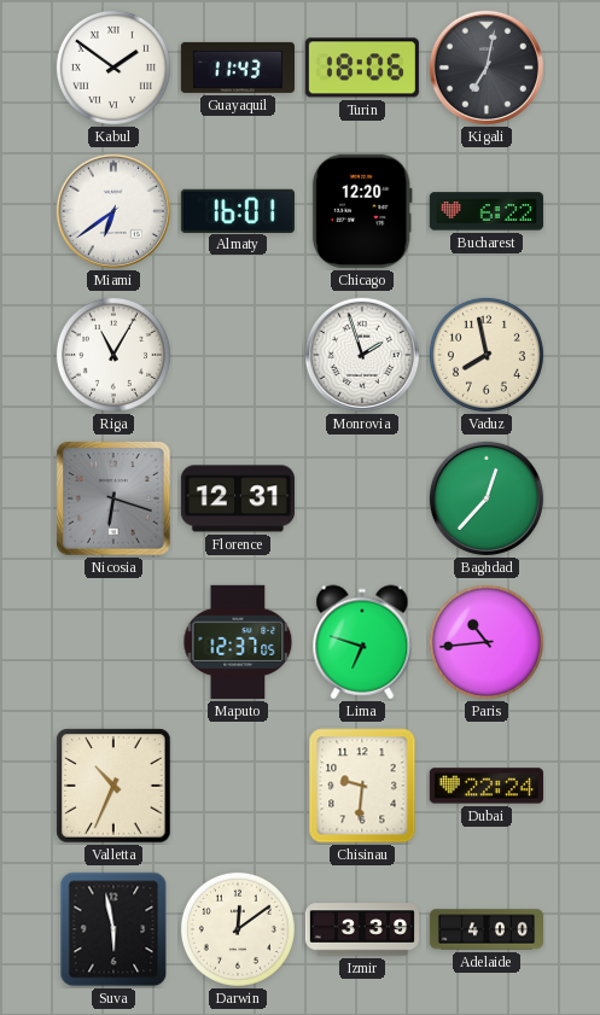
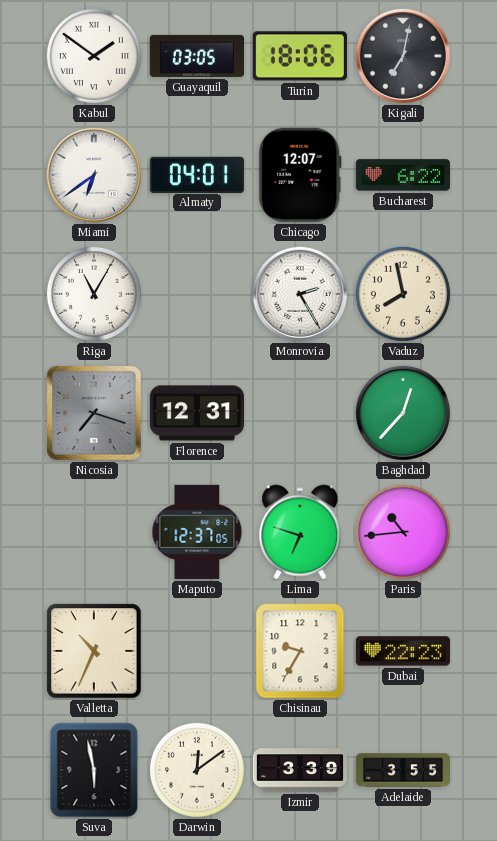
Guayaquil: 11:43 -> 03:05
Almaty: 16:01 -> 04:01
Chicago: 12:20 -> 12:07
Monrovia: 1:57 -> 2:25
Nicosia: 6:18 -> 7:18
Chisinau: 9:31 -> 9:35
Dubai: 22:24 -> 22:23
Adelaide: 4:00 -> 3:55
